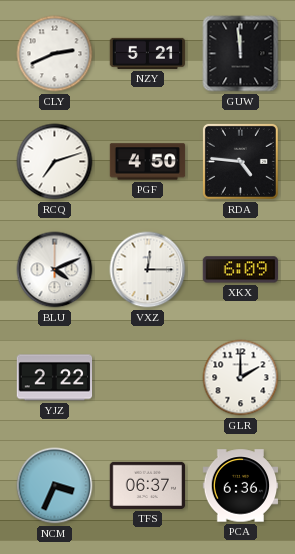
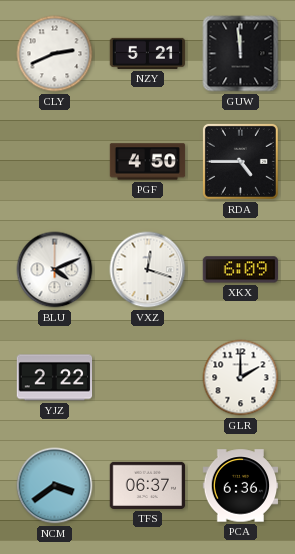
RCQ: 7:12 -> none
RDA: 4:46 -> 4:45
VXZ: 12:15 -> 12:18
NCM: 3:34 -> 3:39
